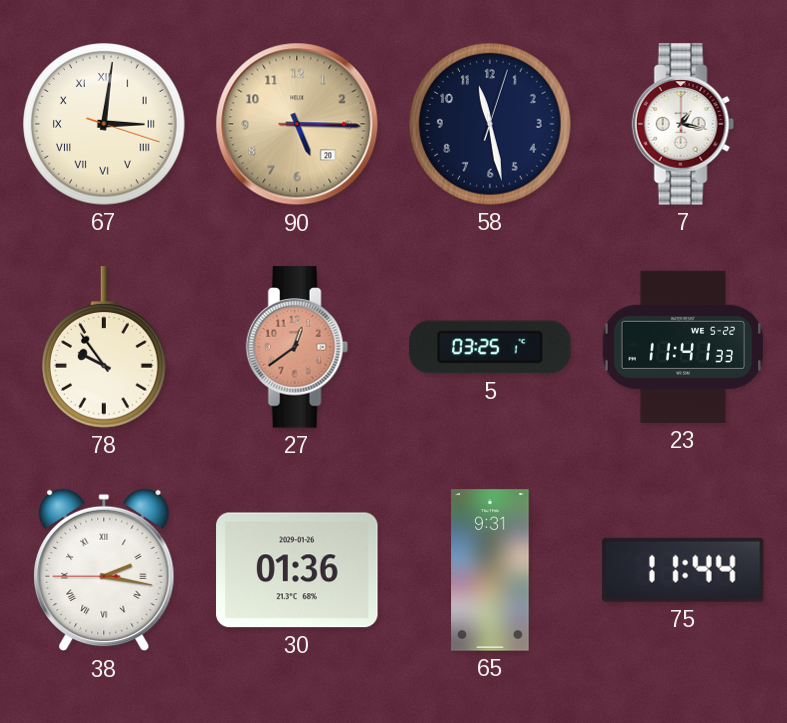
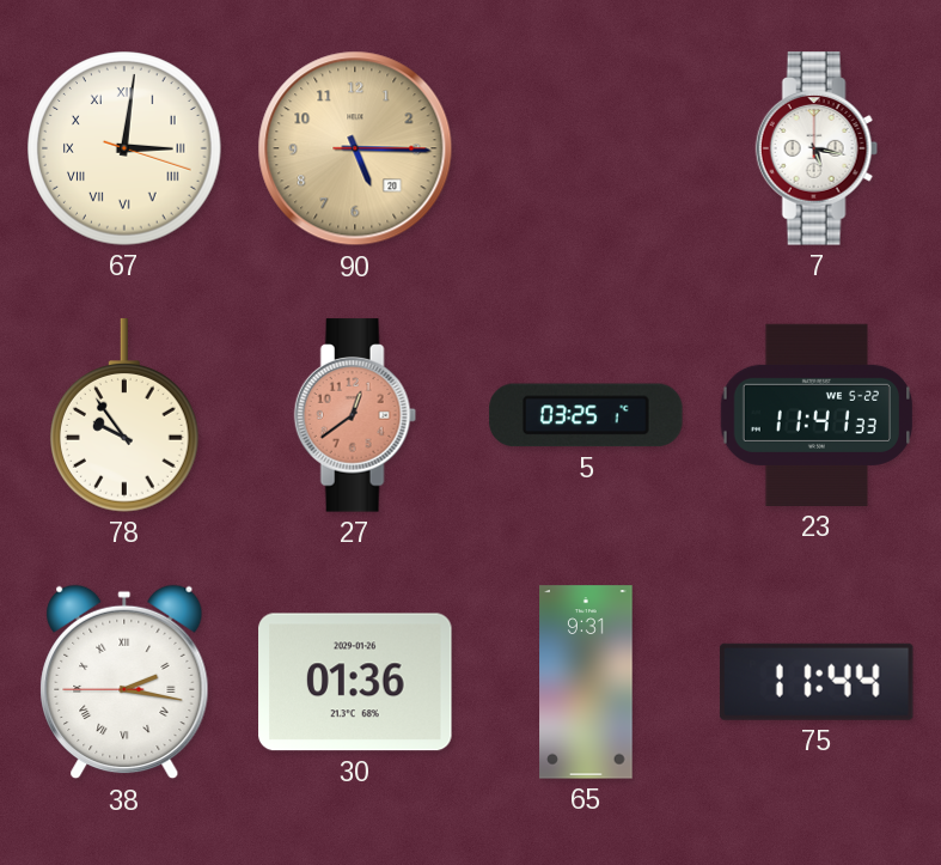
58: 11:28 -> none
7: 1:17 -> 5:17
